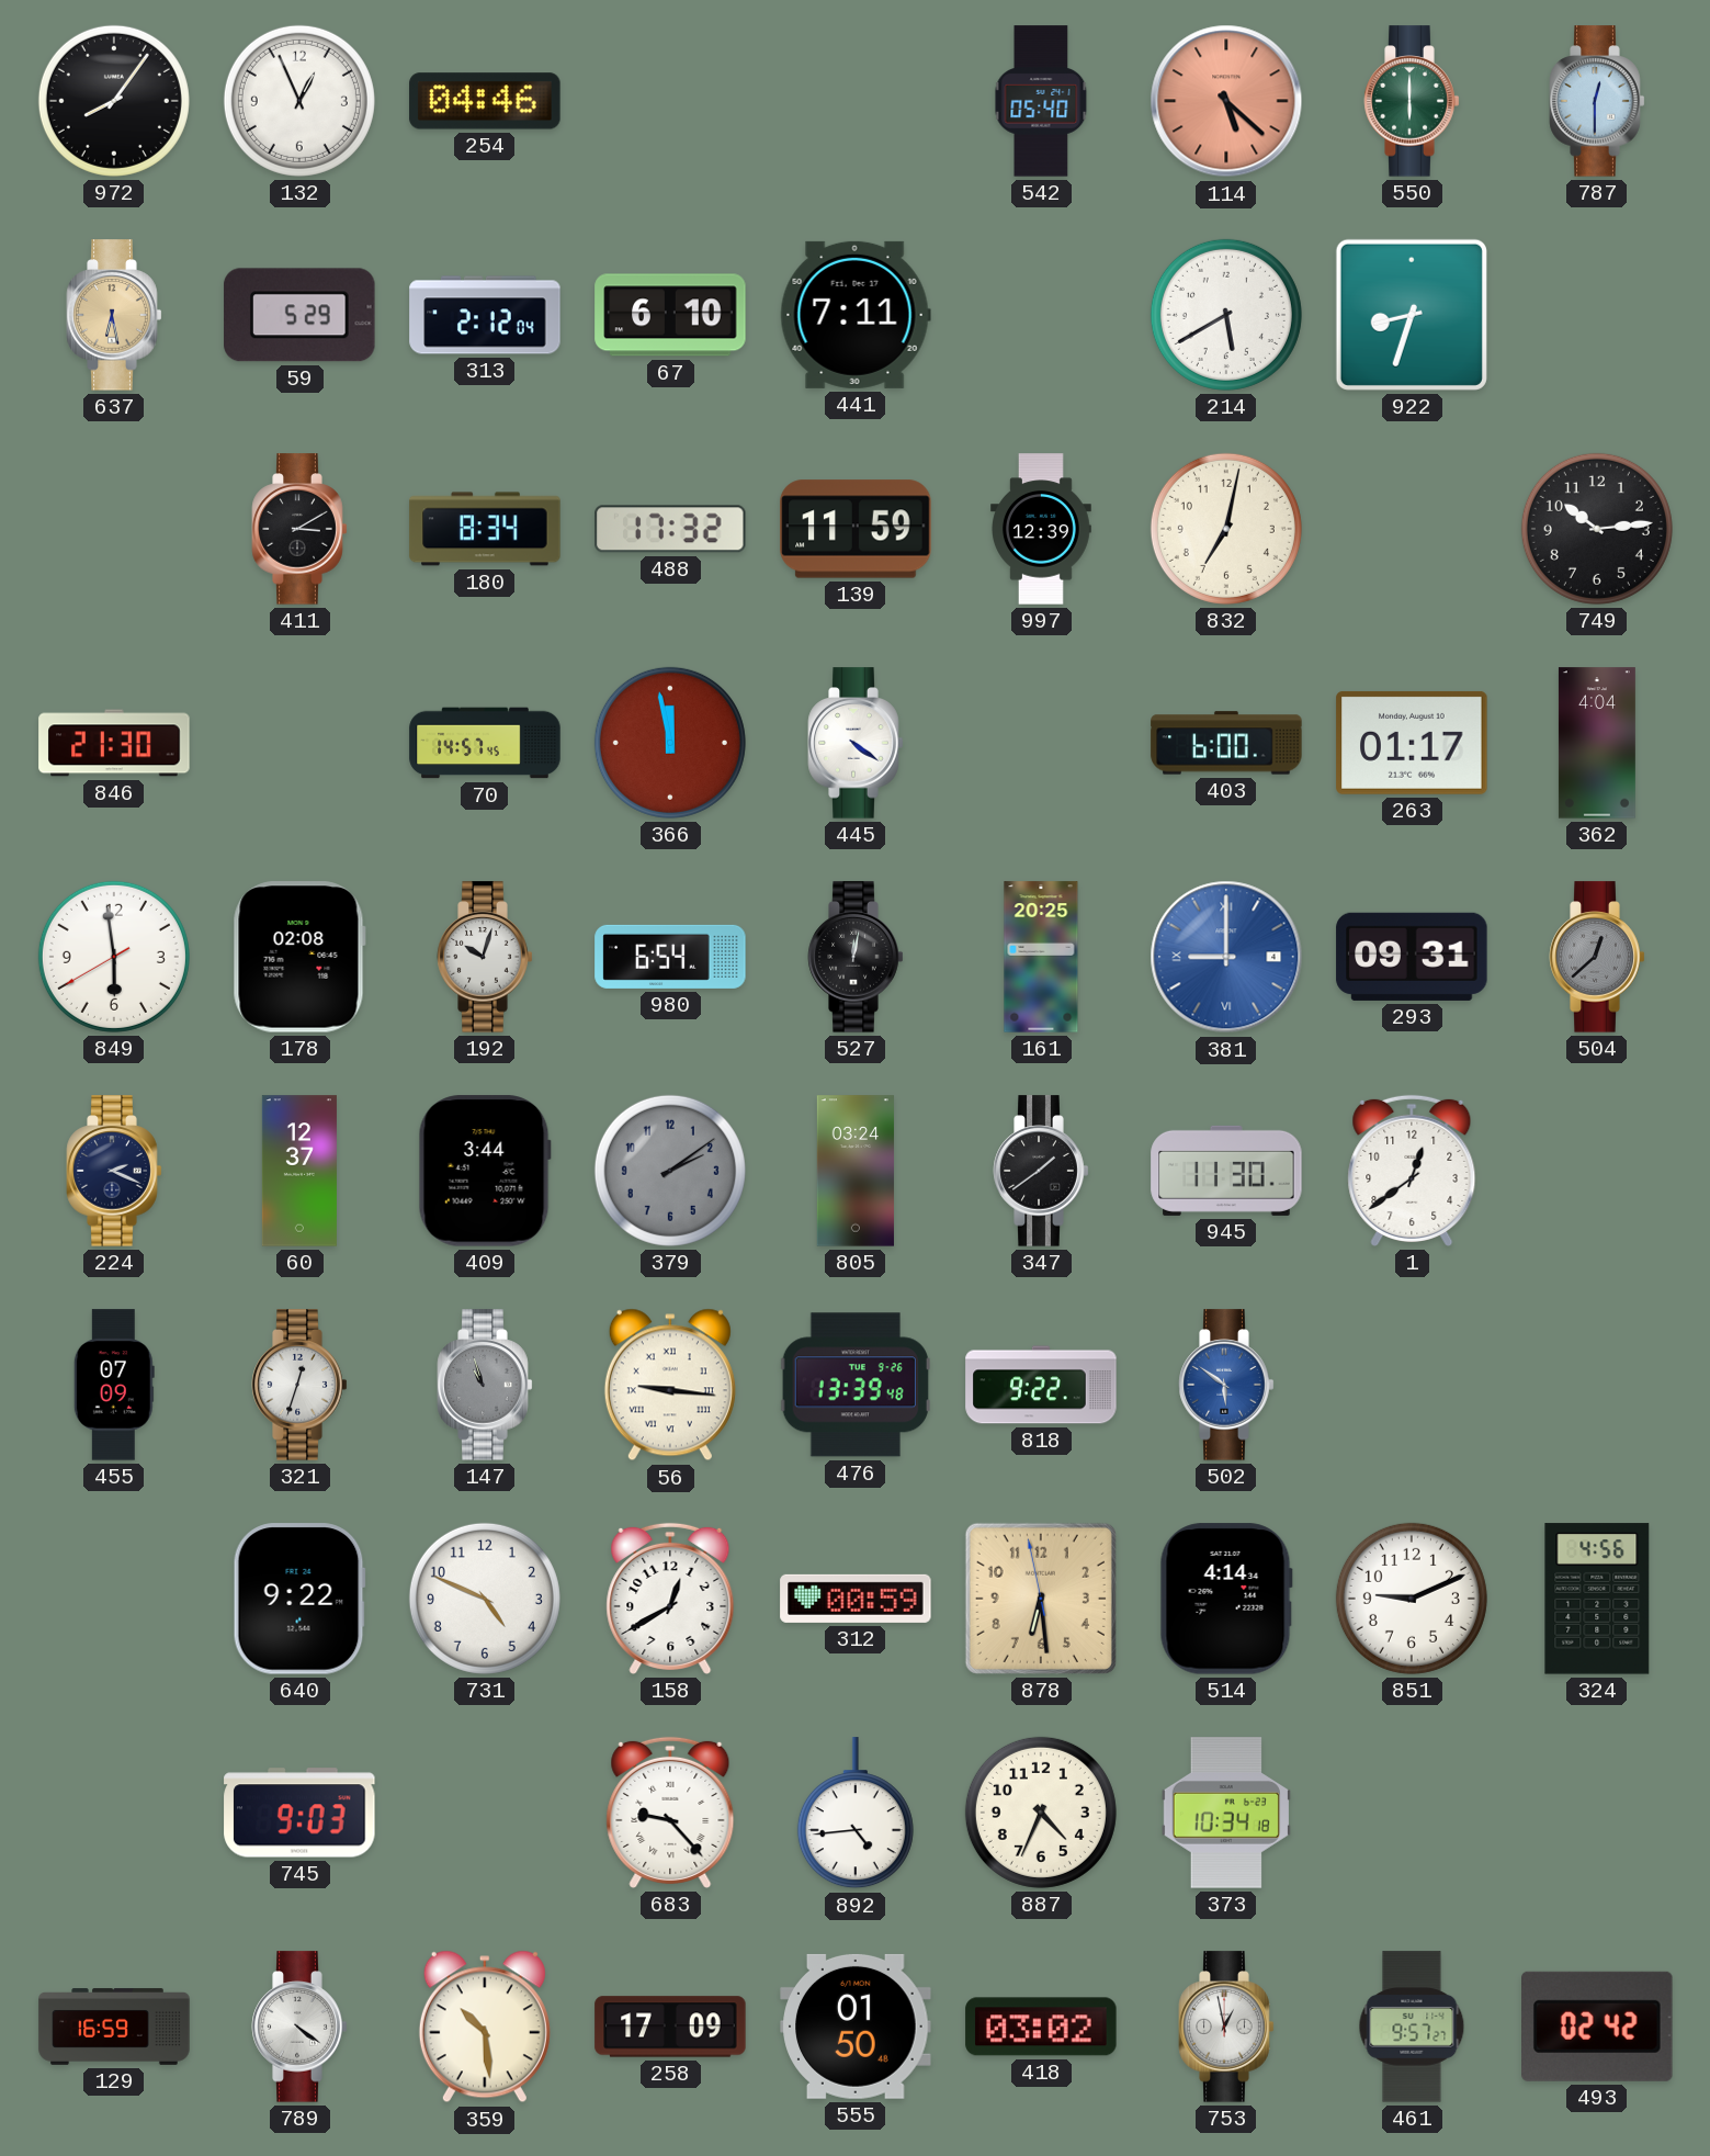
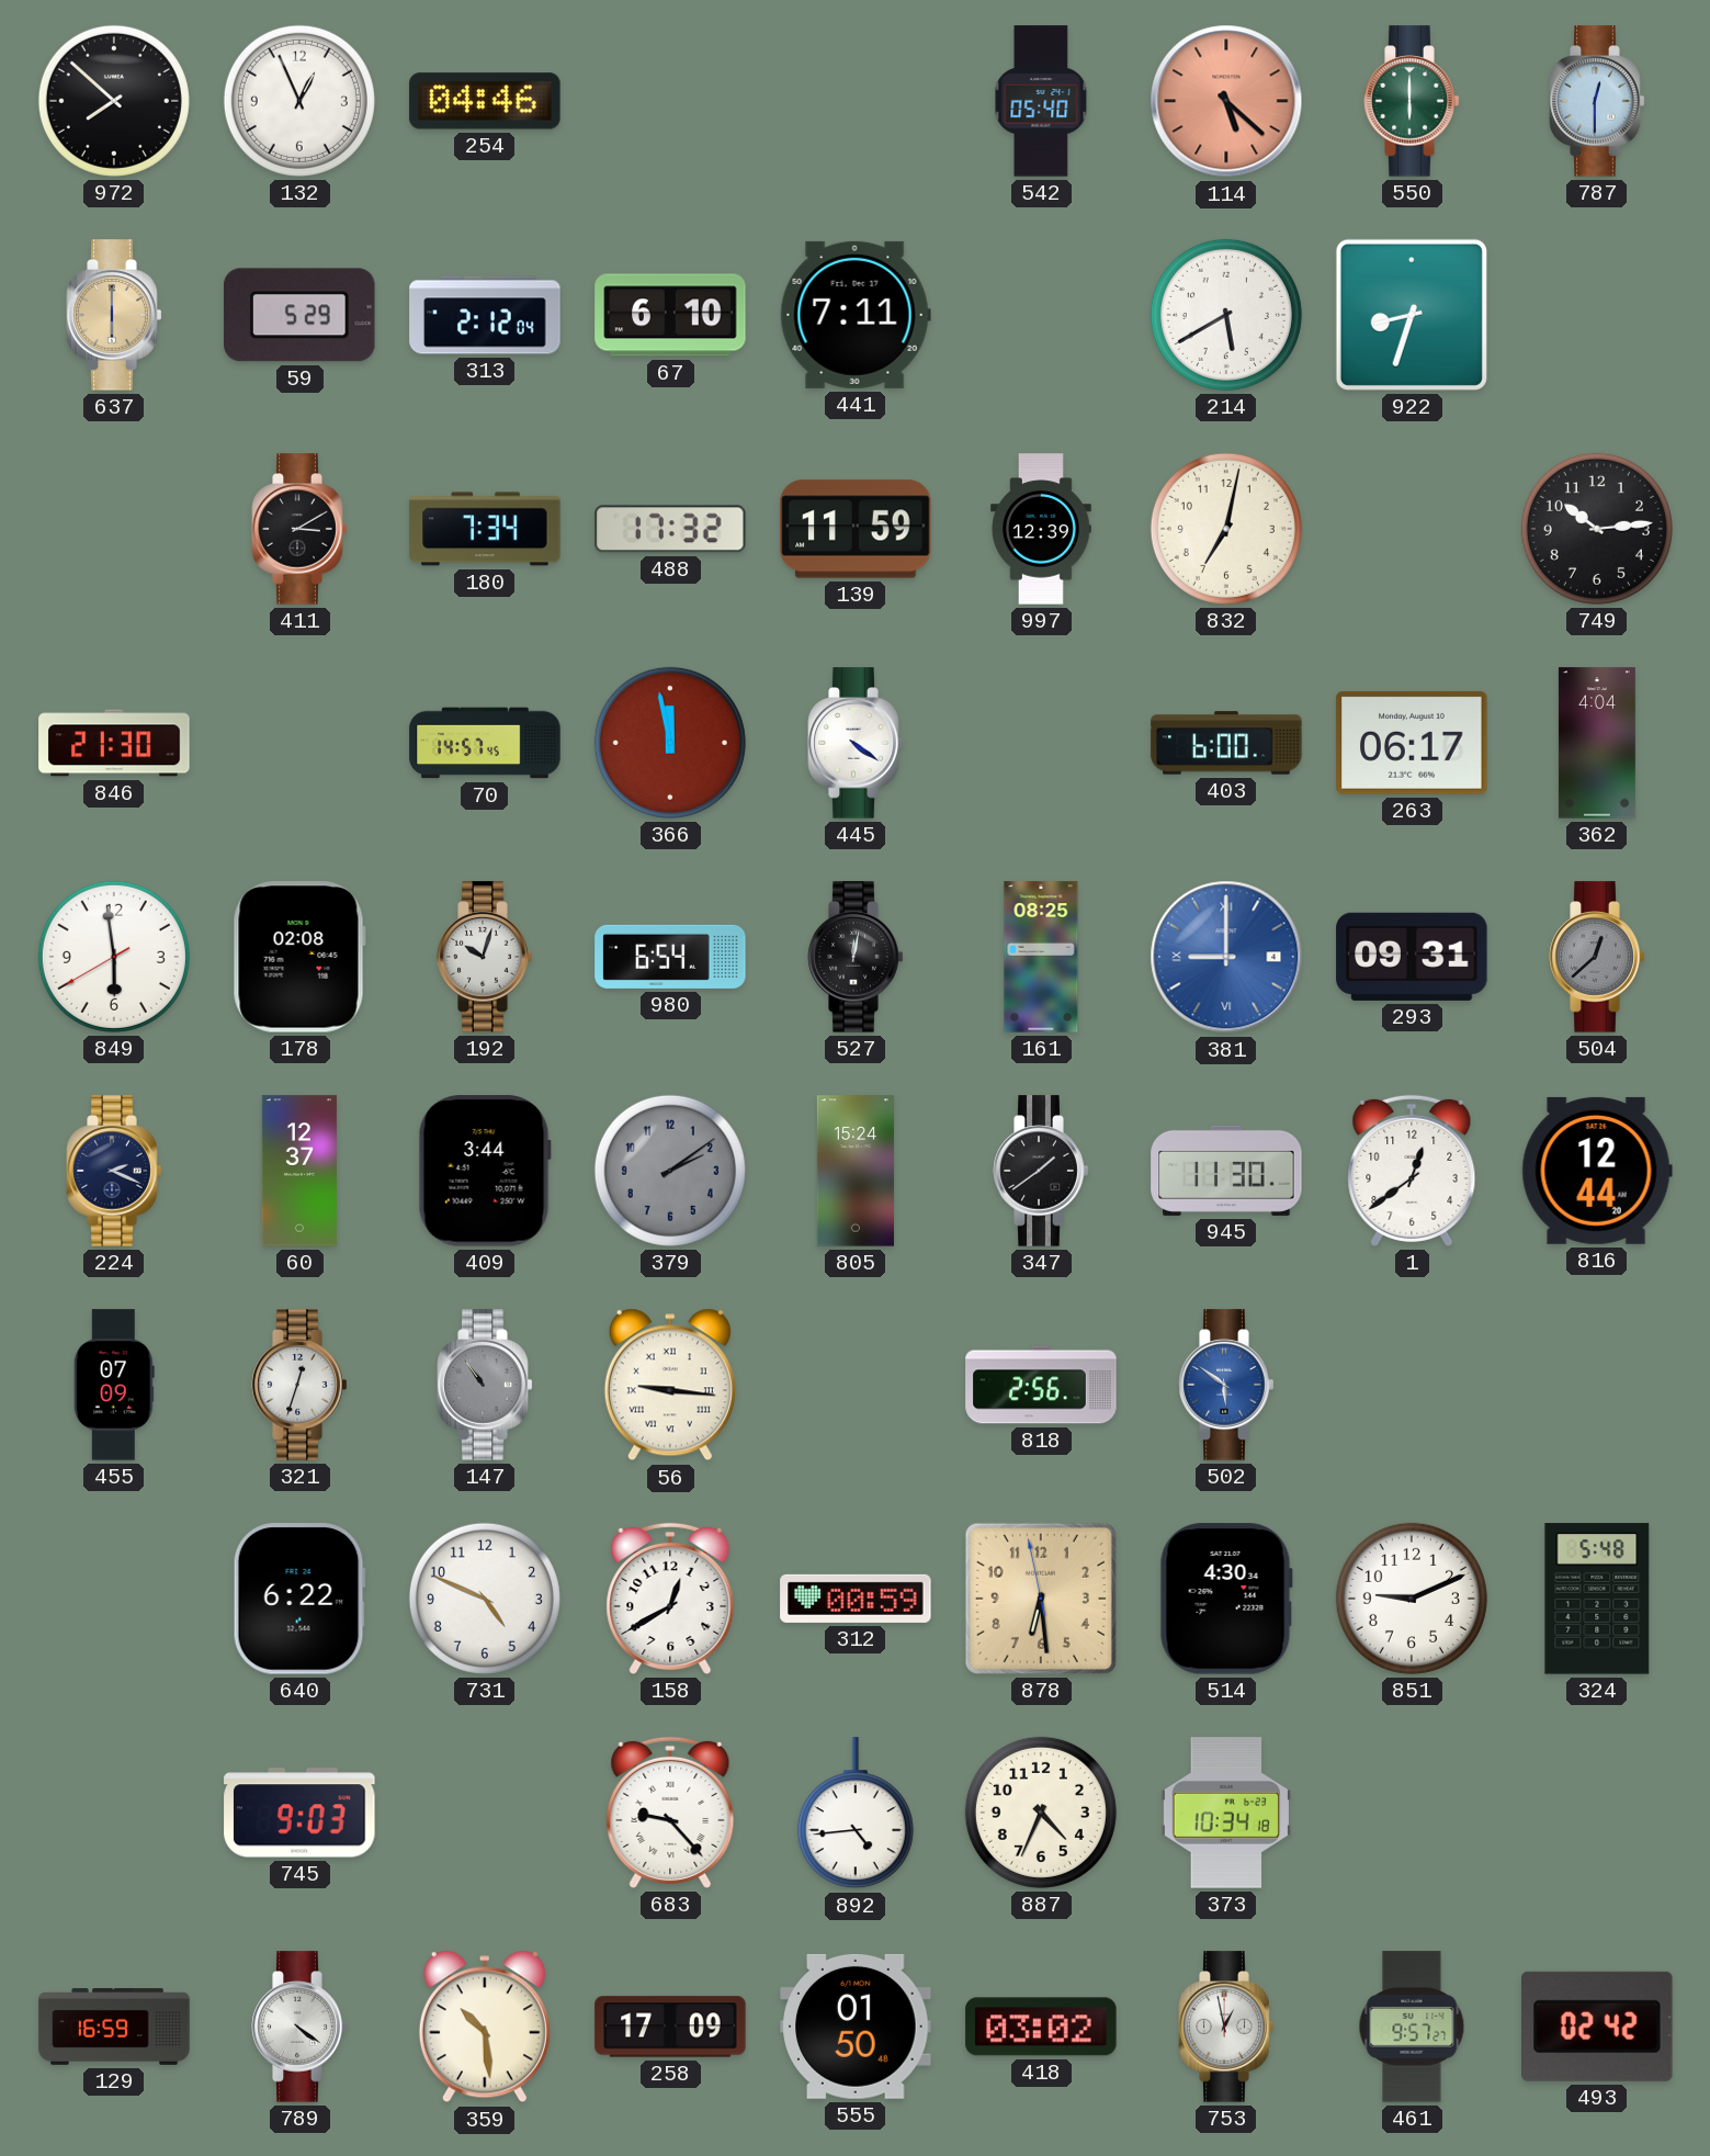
972: 8:06 -> 7:52
637: 6:28 -> 6:00
180: 8:34 -> 7:34
263: 01:17 -> 06:17
161: 20:25 -> 08:25
805: 03:24 -> 15:24
816: none -> 12:44
147: 10:57 -> 10:54
476: 13:39 -> none
818: 9:22 -> 2:56
640: 9:22 -> 6:22
514: 4:14 -> 4:30
324: 4:56 -> 5:48
